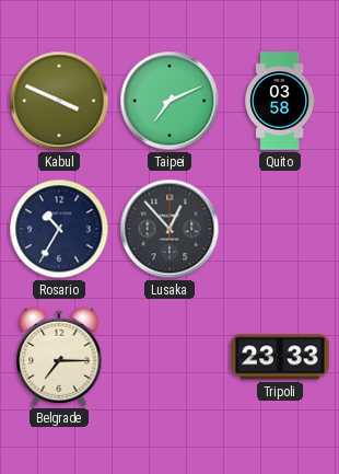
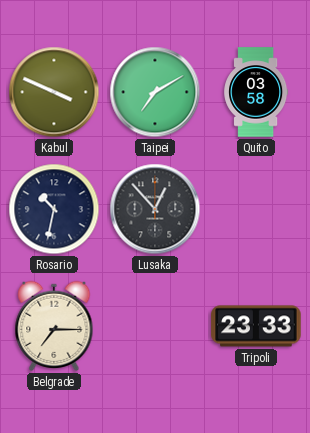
Taipei: 7:11 -> 7:10
Rosario: 10:35 -> 10:32
